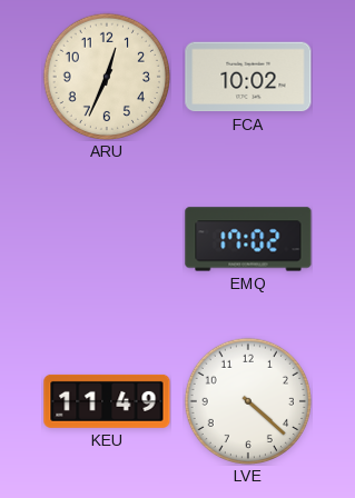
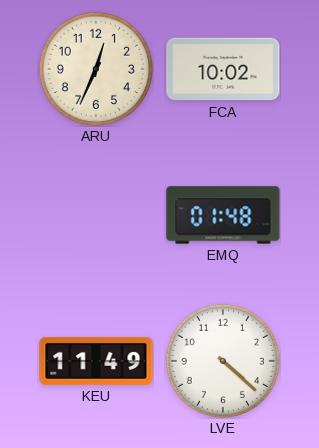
EMQ: 17:02 -> 01:48
